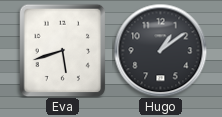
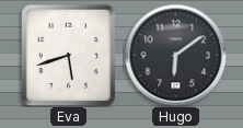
Hugo: 1:09 -> 6:09
